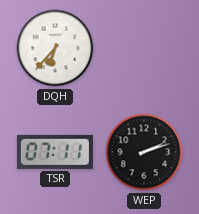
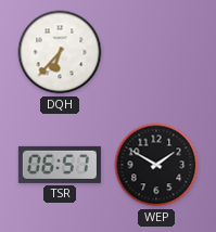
TSR: 07:11 -> 06:57
WEP: 2:12 -> 1:50
